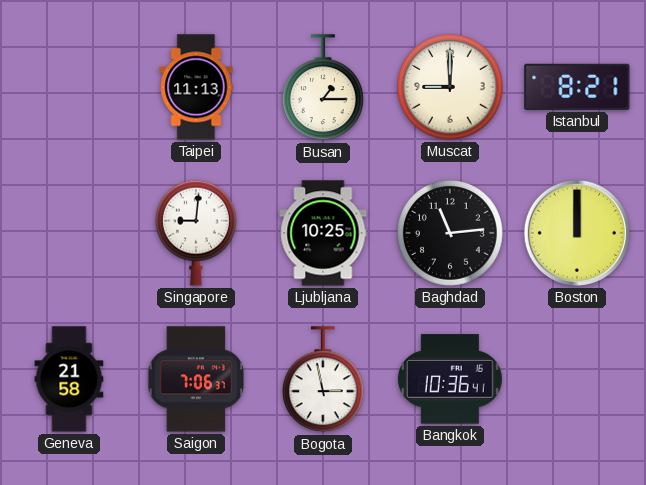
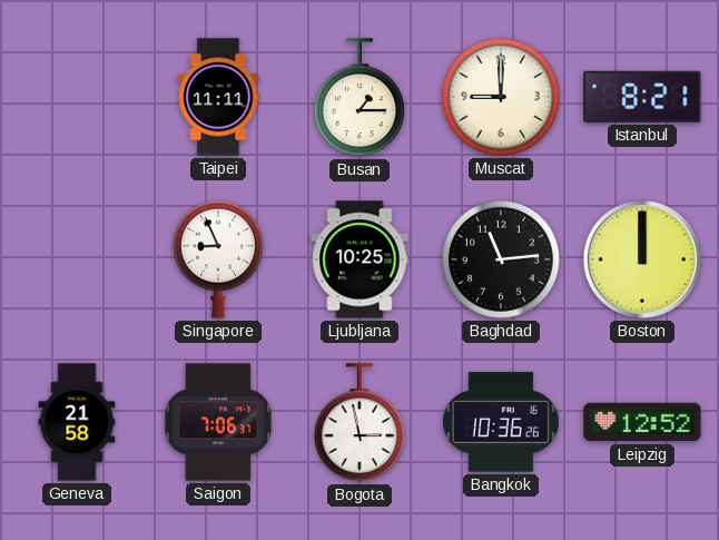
Taipei: 11:13 -> 11:11
Singapore: 9:01 -> 8:56
Bangkok: 10:36:41 -> 10:36:26
Leipzig: none -> 12:52
